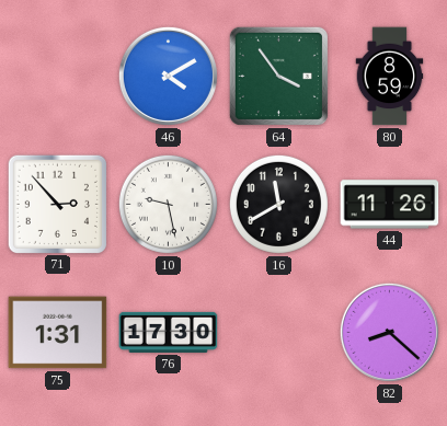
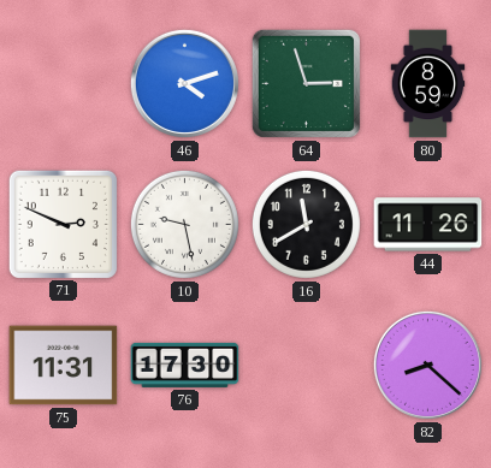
46: 4:10 -> 4:12
64: 3:54 -> 2:57
71: 2:53 -> 2:49
75: 1:31 -> 11:31
